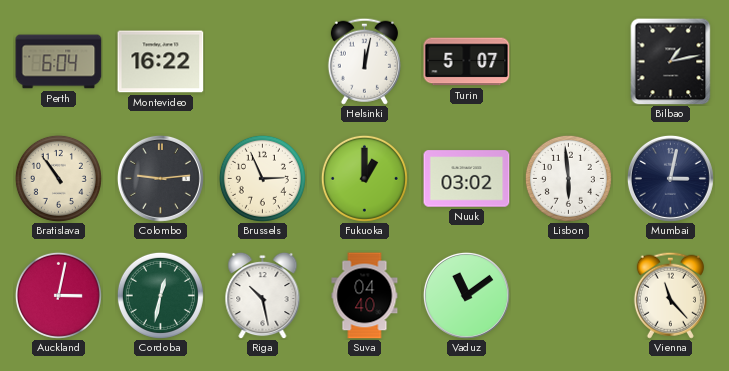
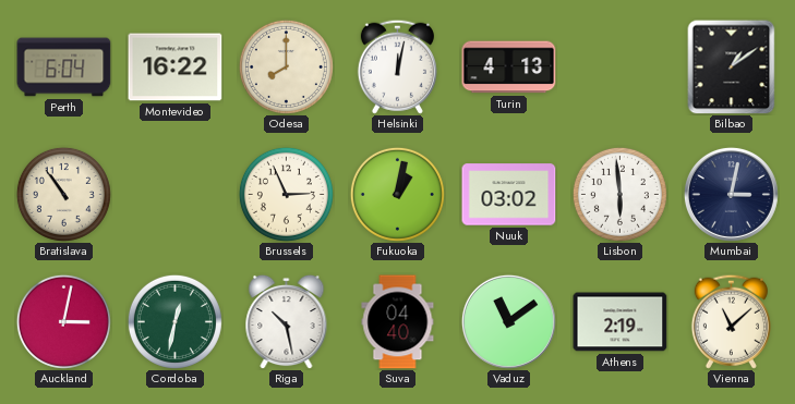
Odesa: none -> 8:00
Turin: 5:07 -> 4:13
Bilbao: 1:13 -> 1:09
Colombo: 9:14 -> none
Fukuoka: 1:00 -> 1:02
Athens: none -> 2:19
Vienna: 11:23 -> 11:08
